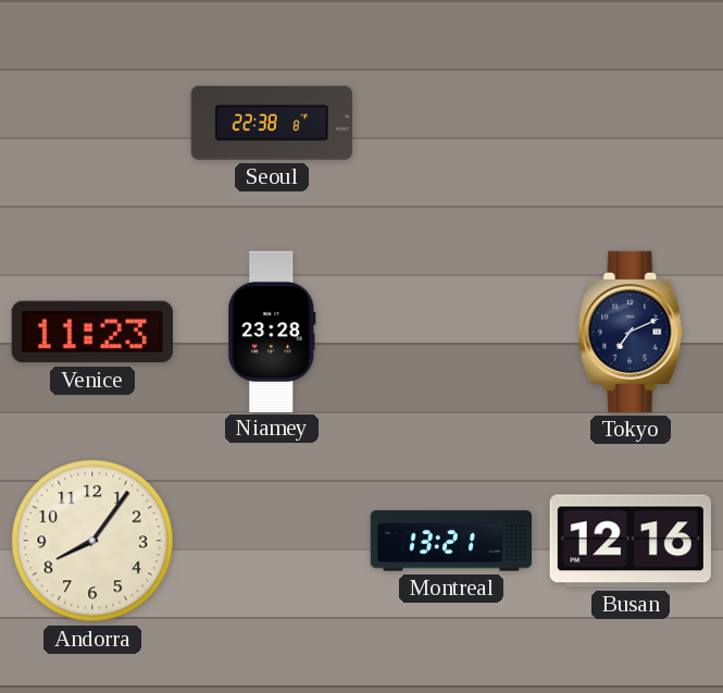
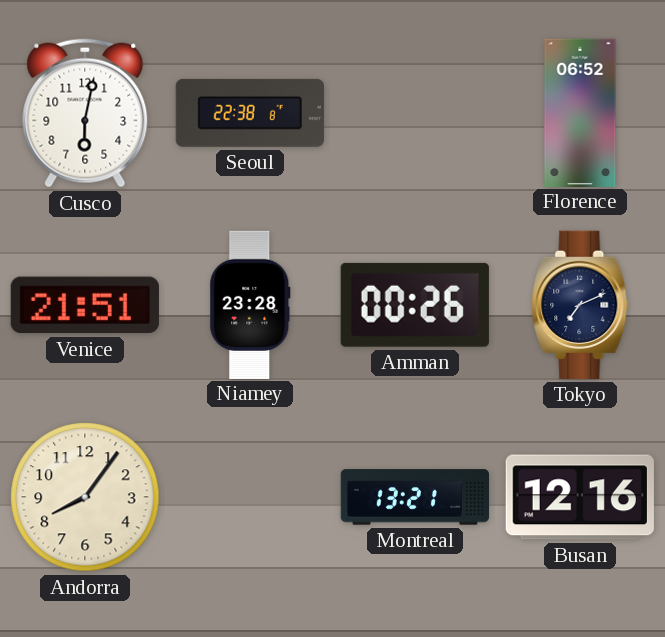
Cusco: none -> 6:02
Florence: none -> 06:52
Venice: 11:23 -> 21:51
Amman: none -> 00:26
